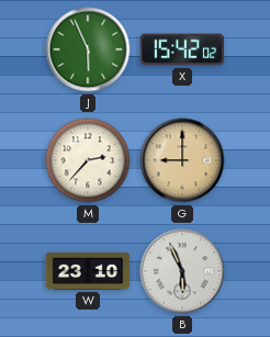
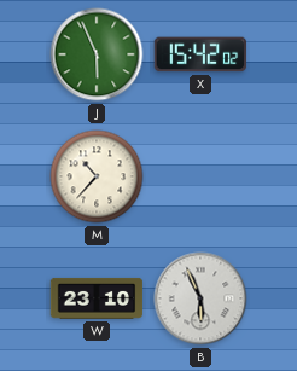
M: 2:37 -> 10:37
G: 9:00 -> none
